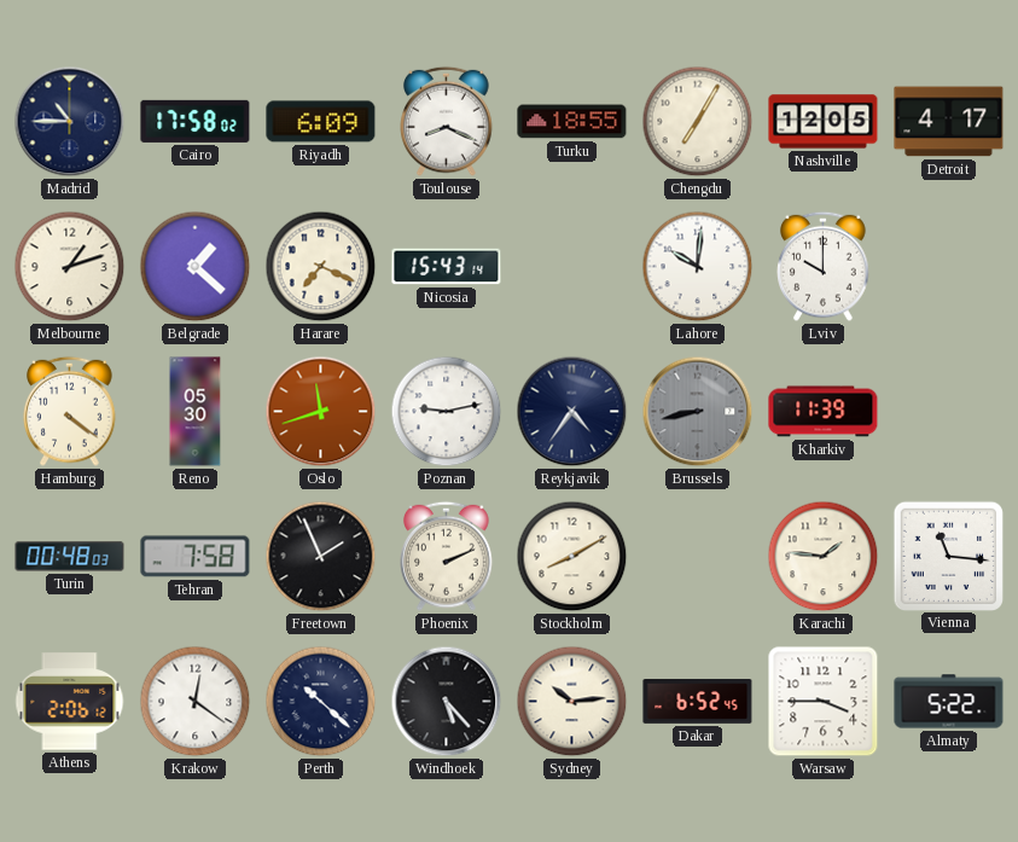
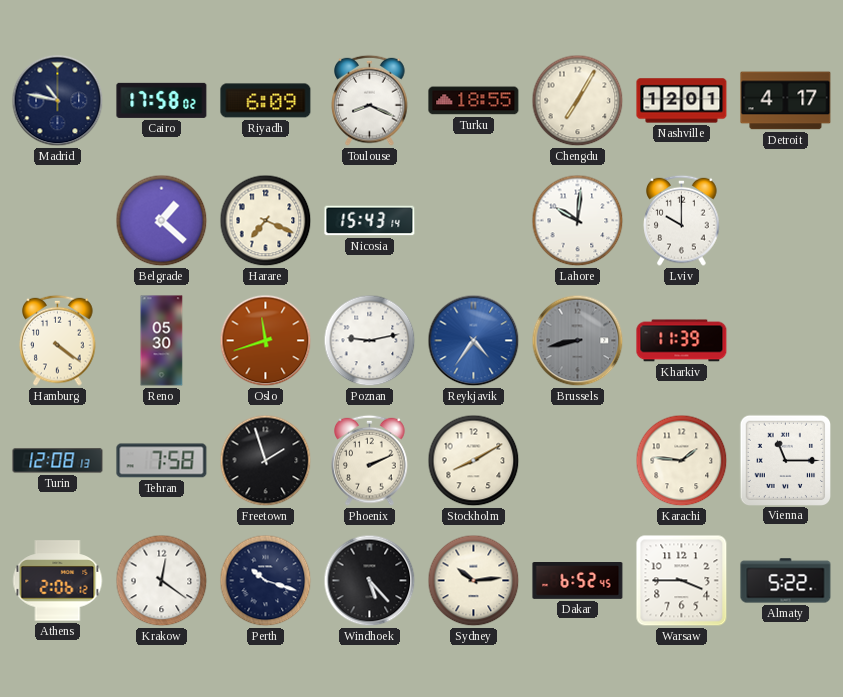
Madrid: 10:45 -> 10:47
Nashville: 12:05 -> 12:01
Melbourne: 1:12 -> none
Reykjavik dial: navy -> blue
Turin: 00:48 -> 12:08
Freetown: 1:56 -> 1:57
Vienna: 11:16 -> 11:15
Perth: 10:22 -> 10:18
